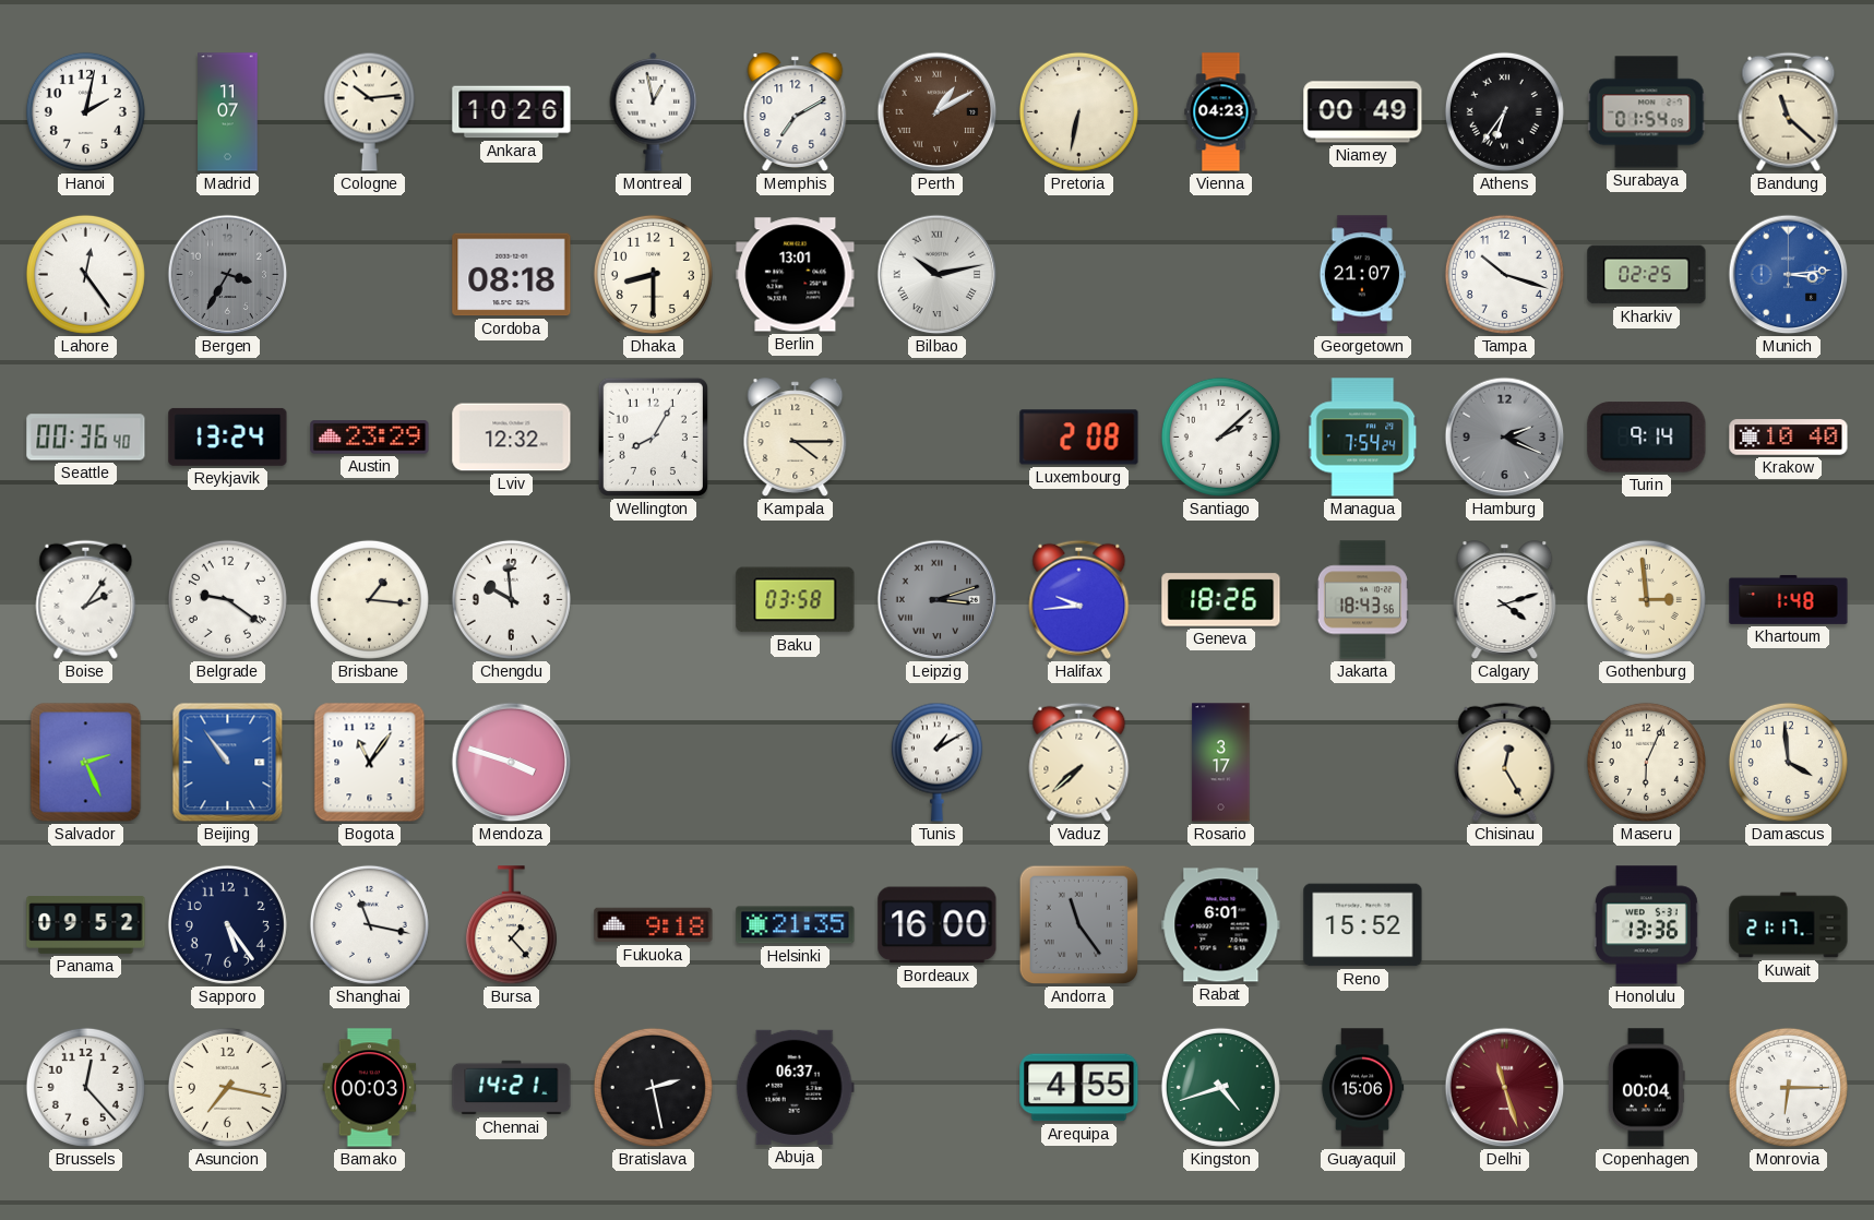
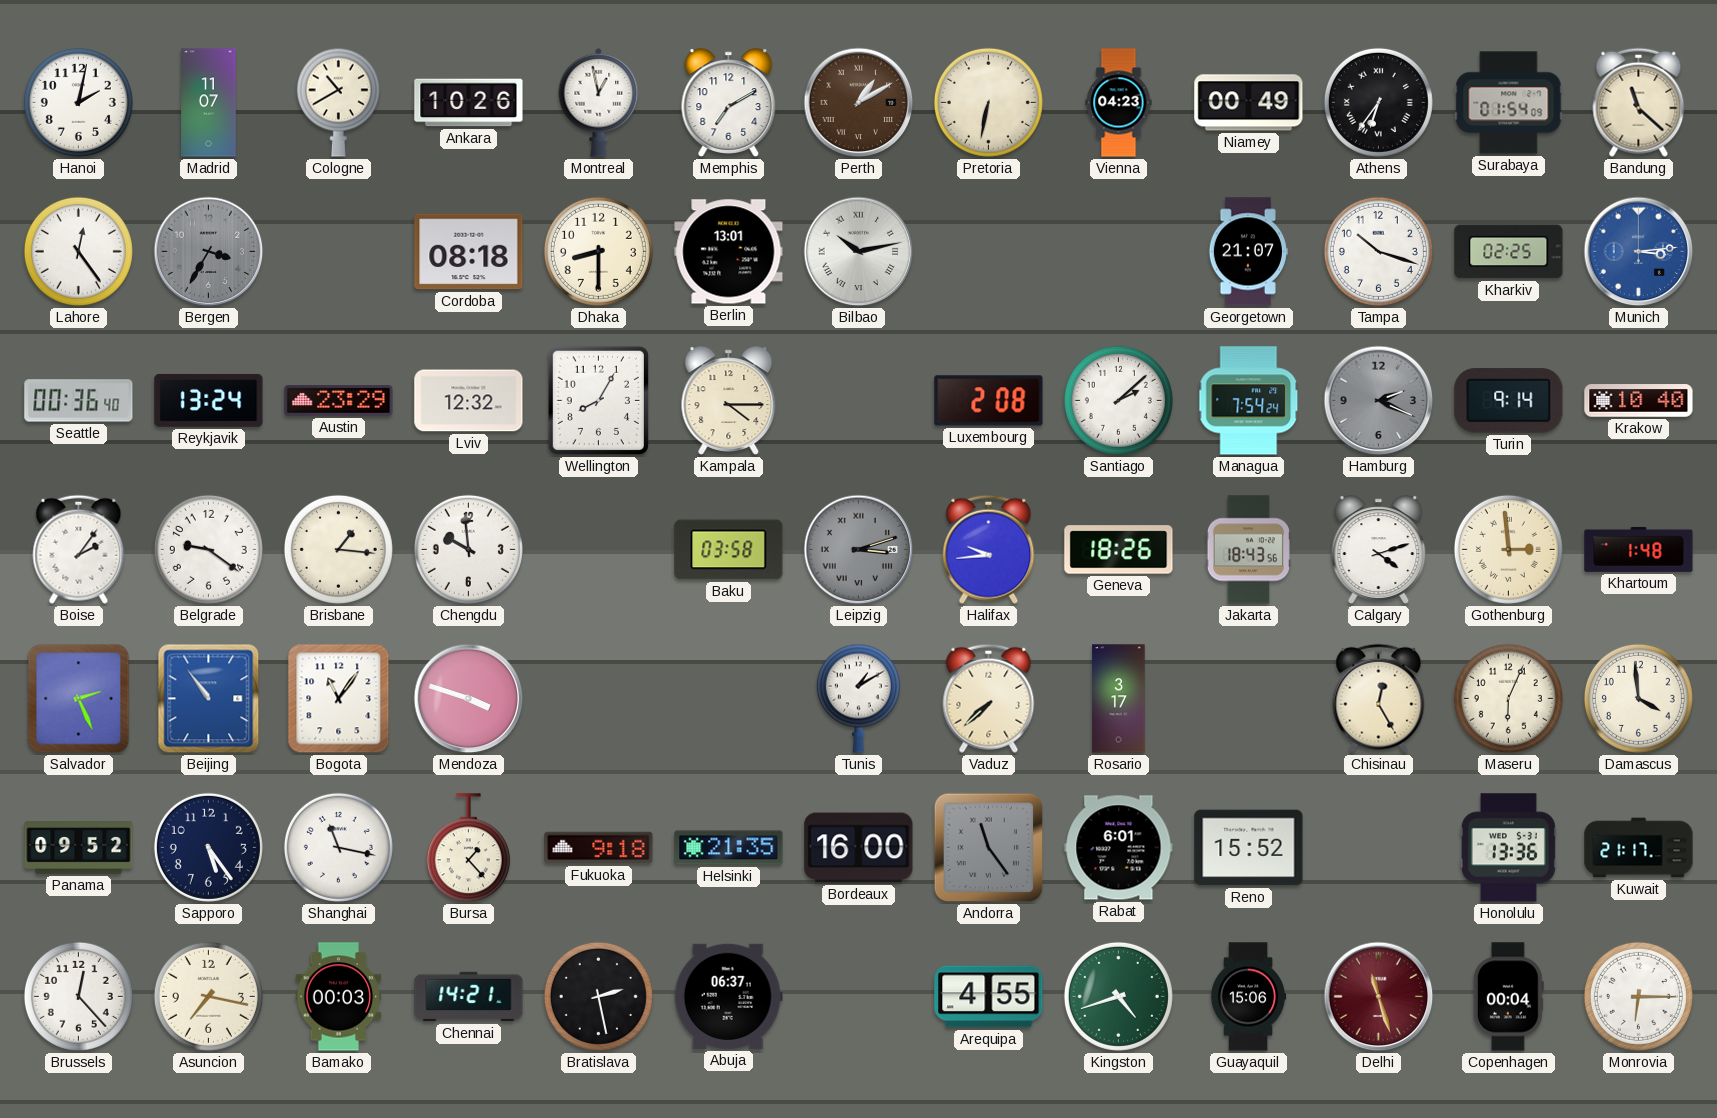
Cologne: 10:14 -> 10:40
